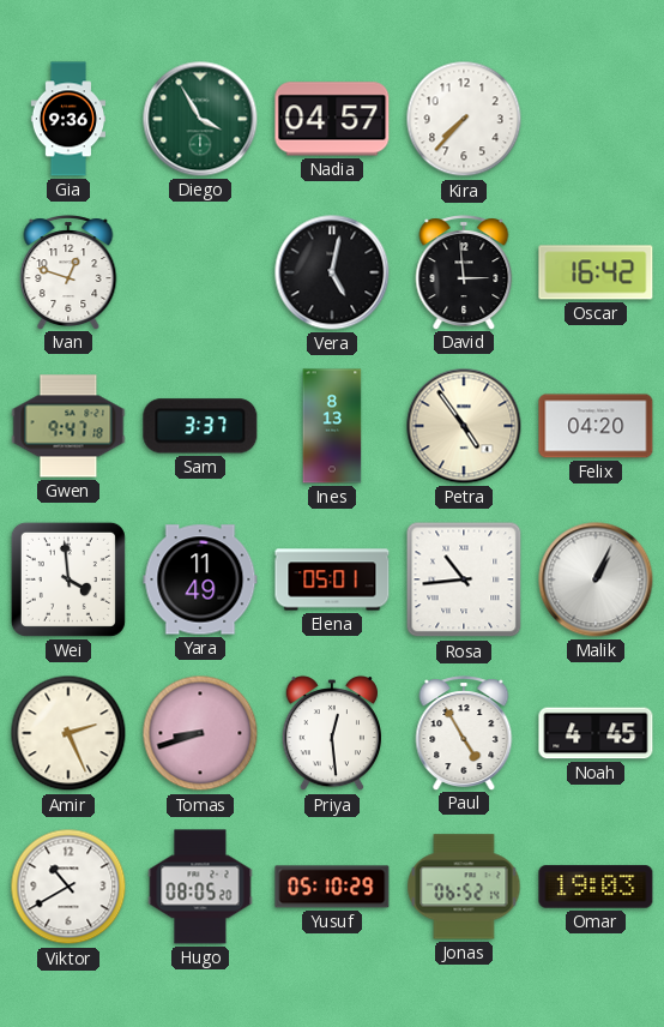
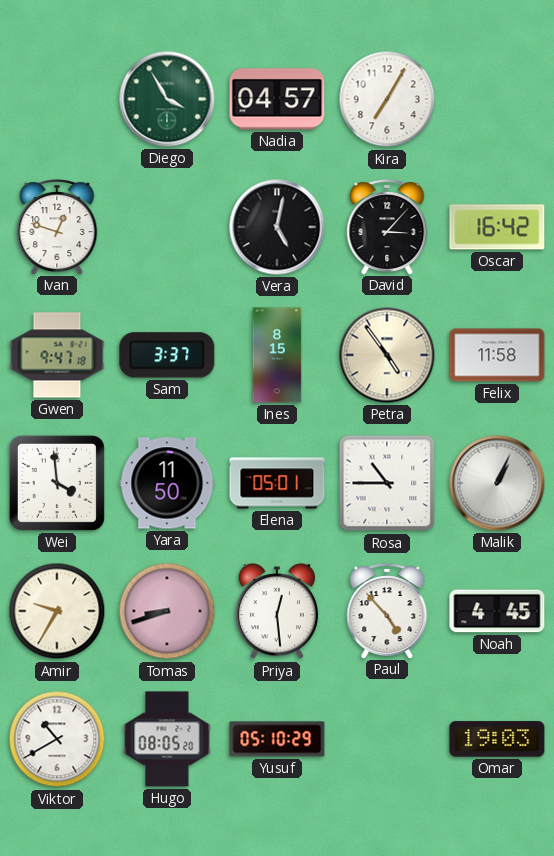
Gia: 9:36 -> none
Kira: 7:37 -> 7:05
David: 2:59 -> 3:07
Ines: 8:13 -> 8:15
Felix: 04:20 -> 11:58
Yara: 11:49 -> 11:50
Rosa: 10:44 -> 10:45
Amir: 2:26 -> 9:35
Paul: 4:55 -> 4:53
Jonas: 06:52 -> none
